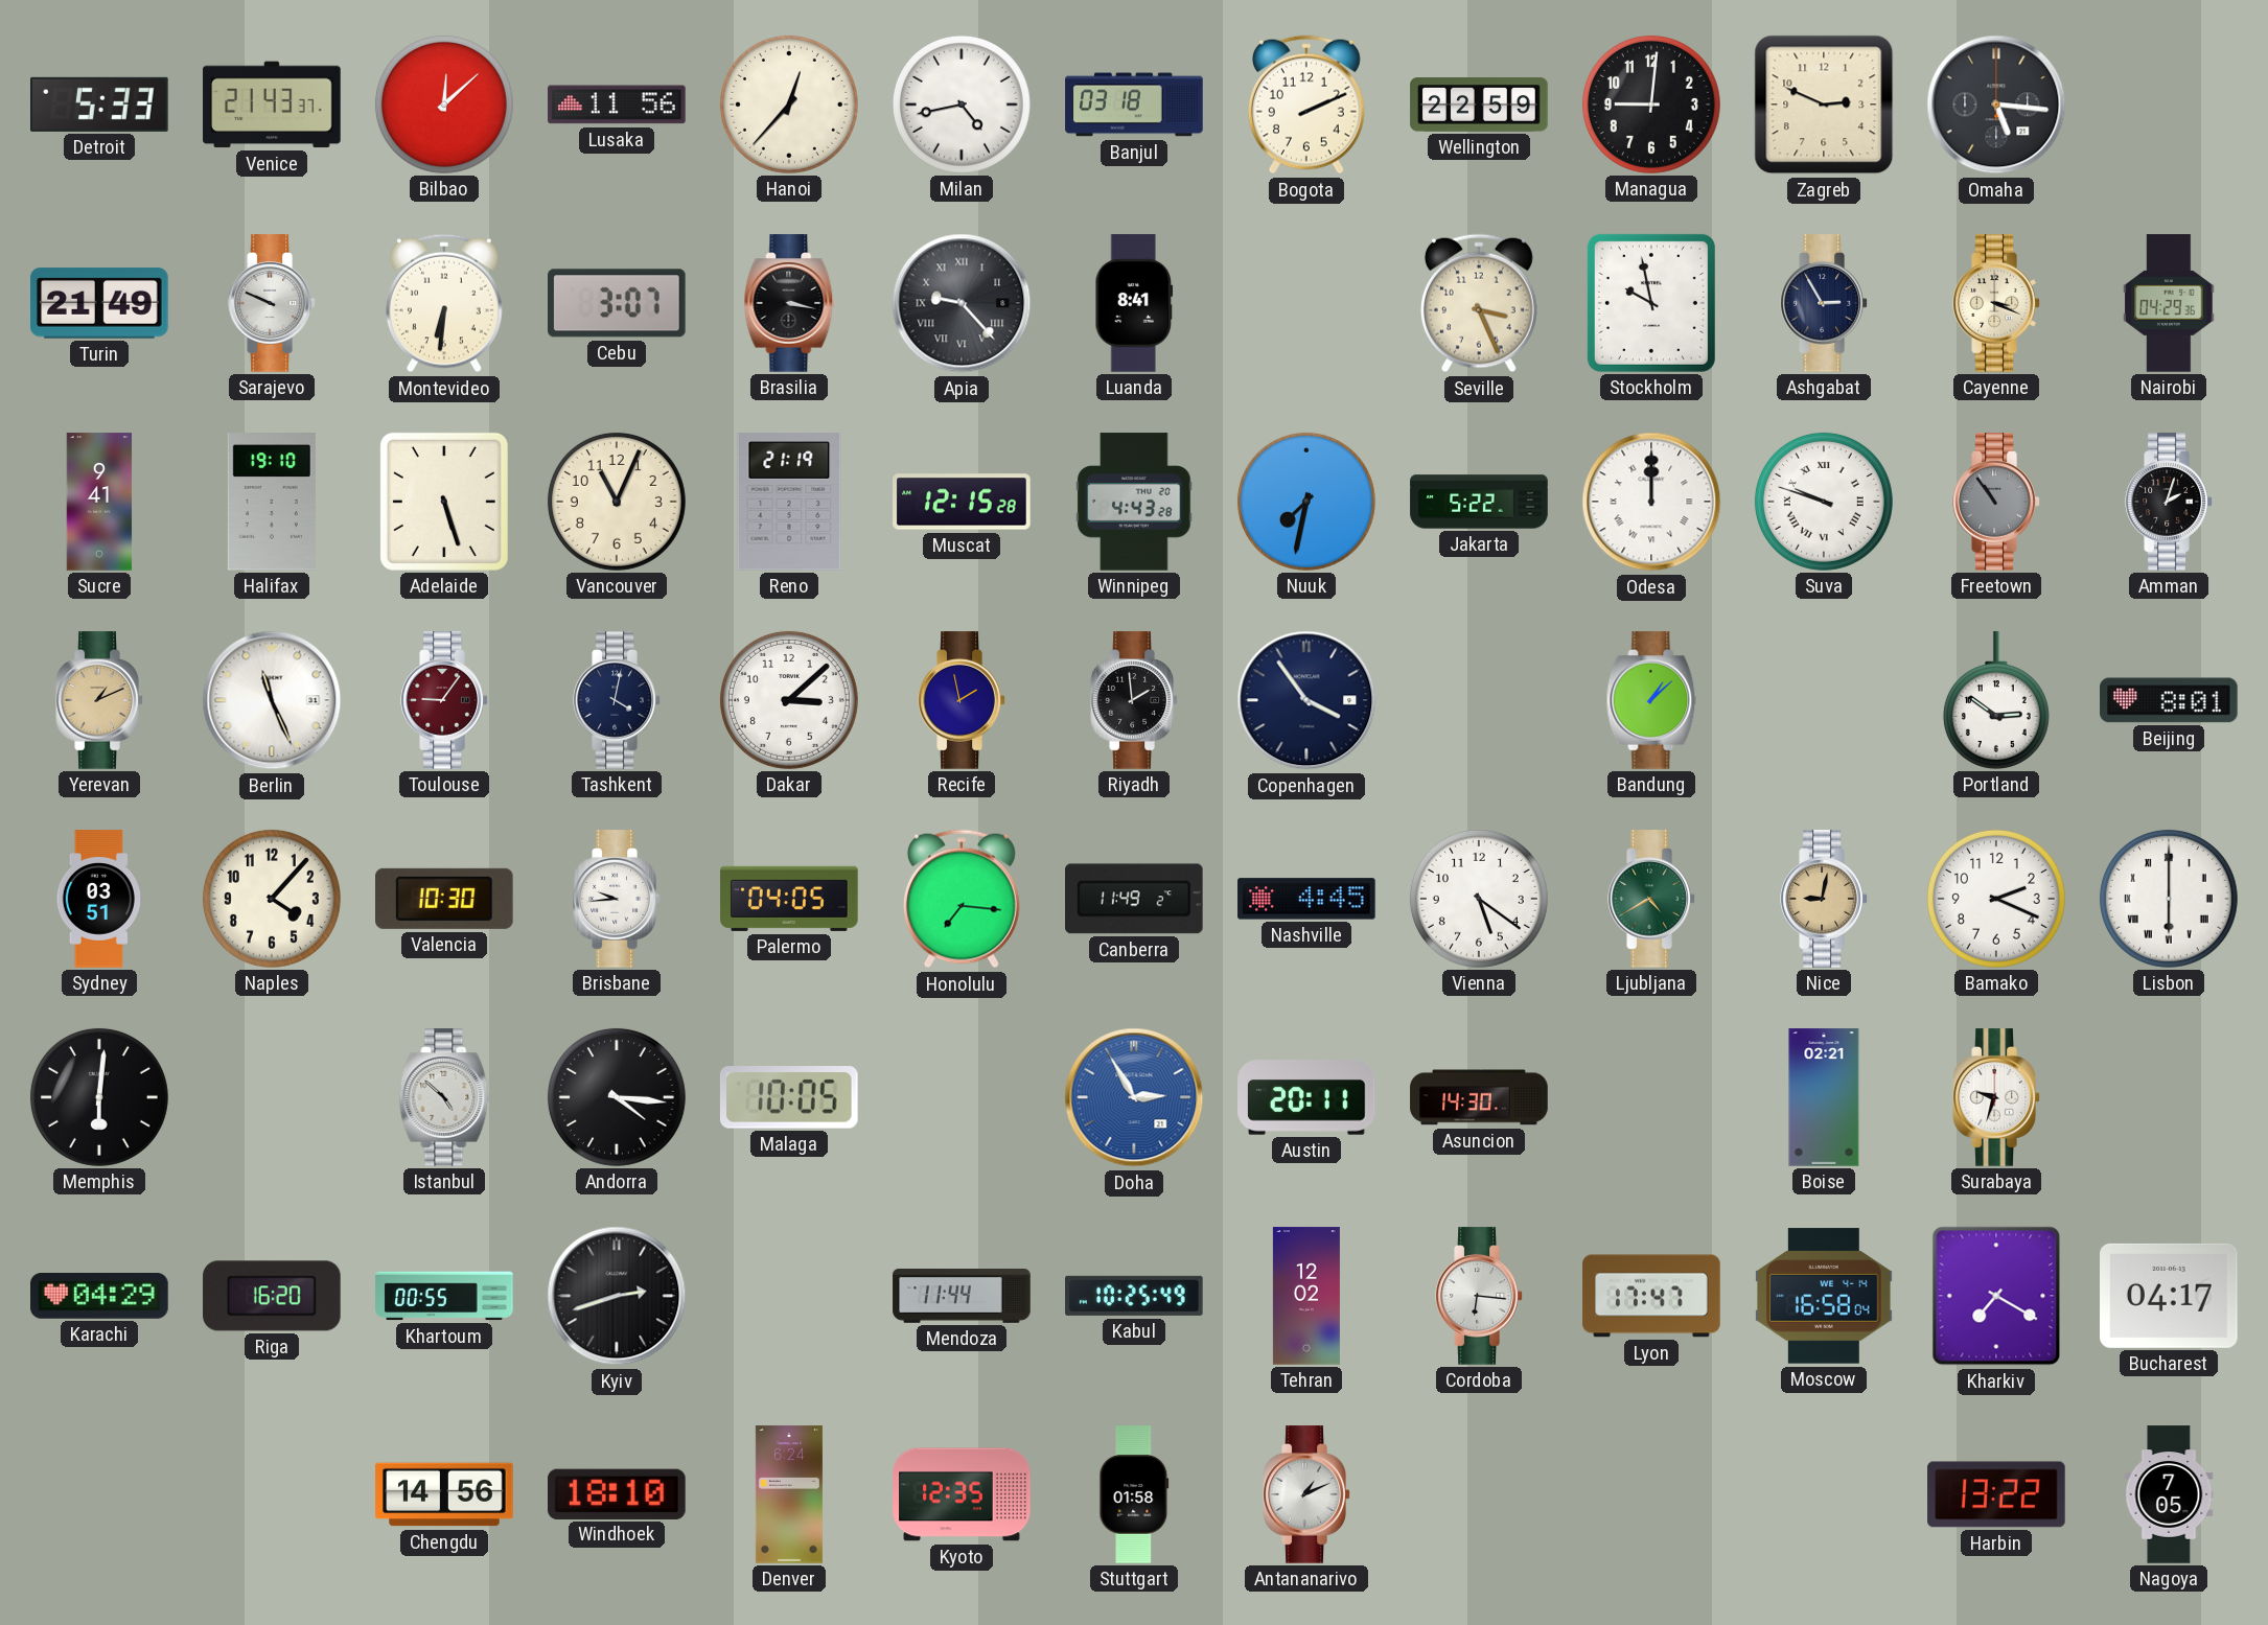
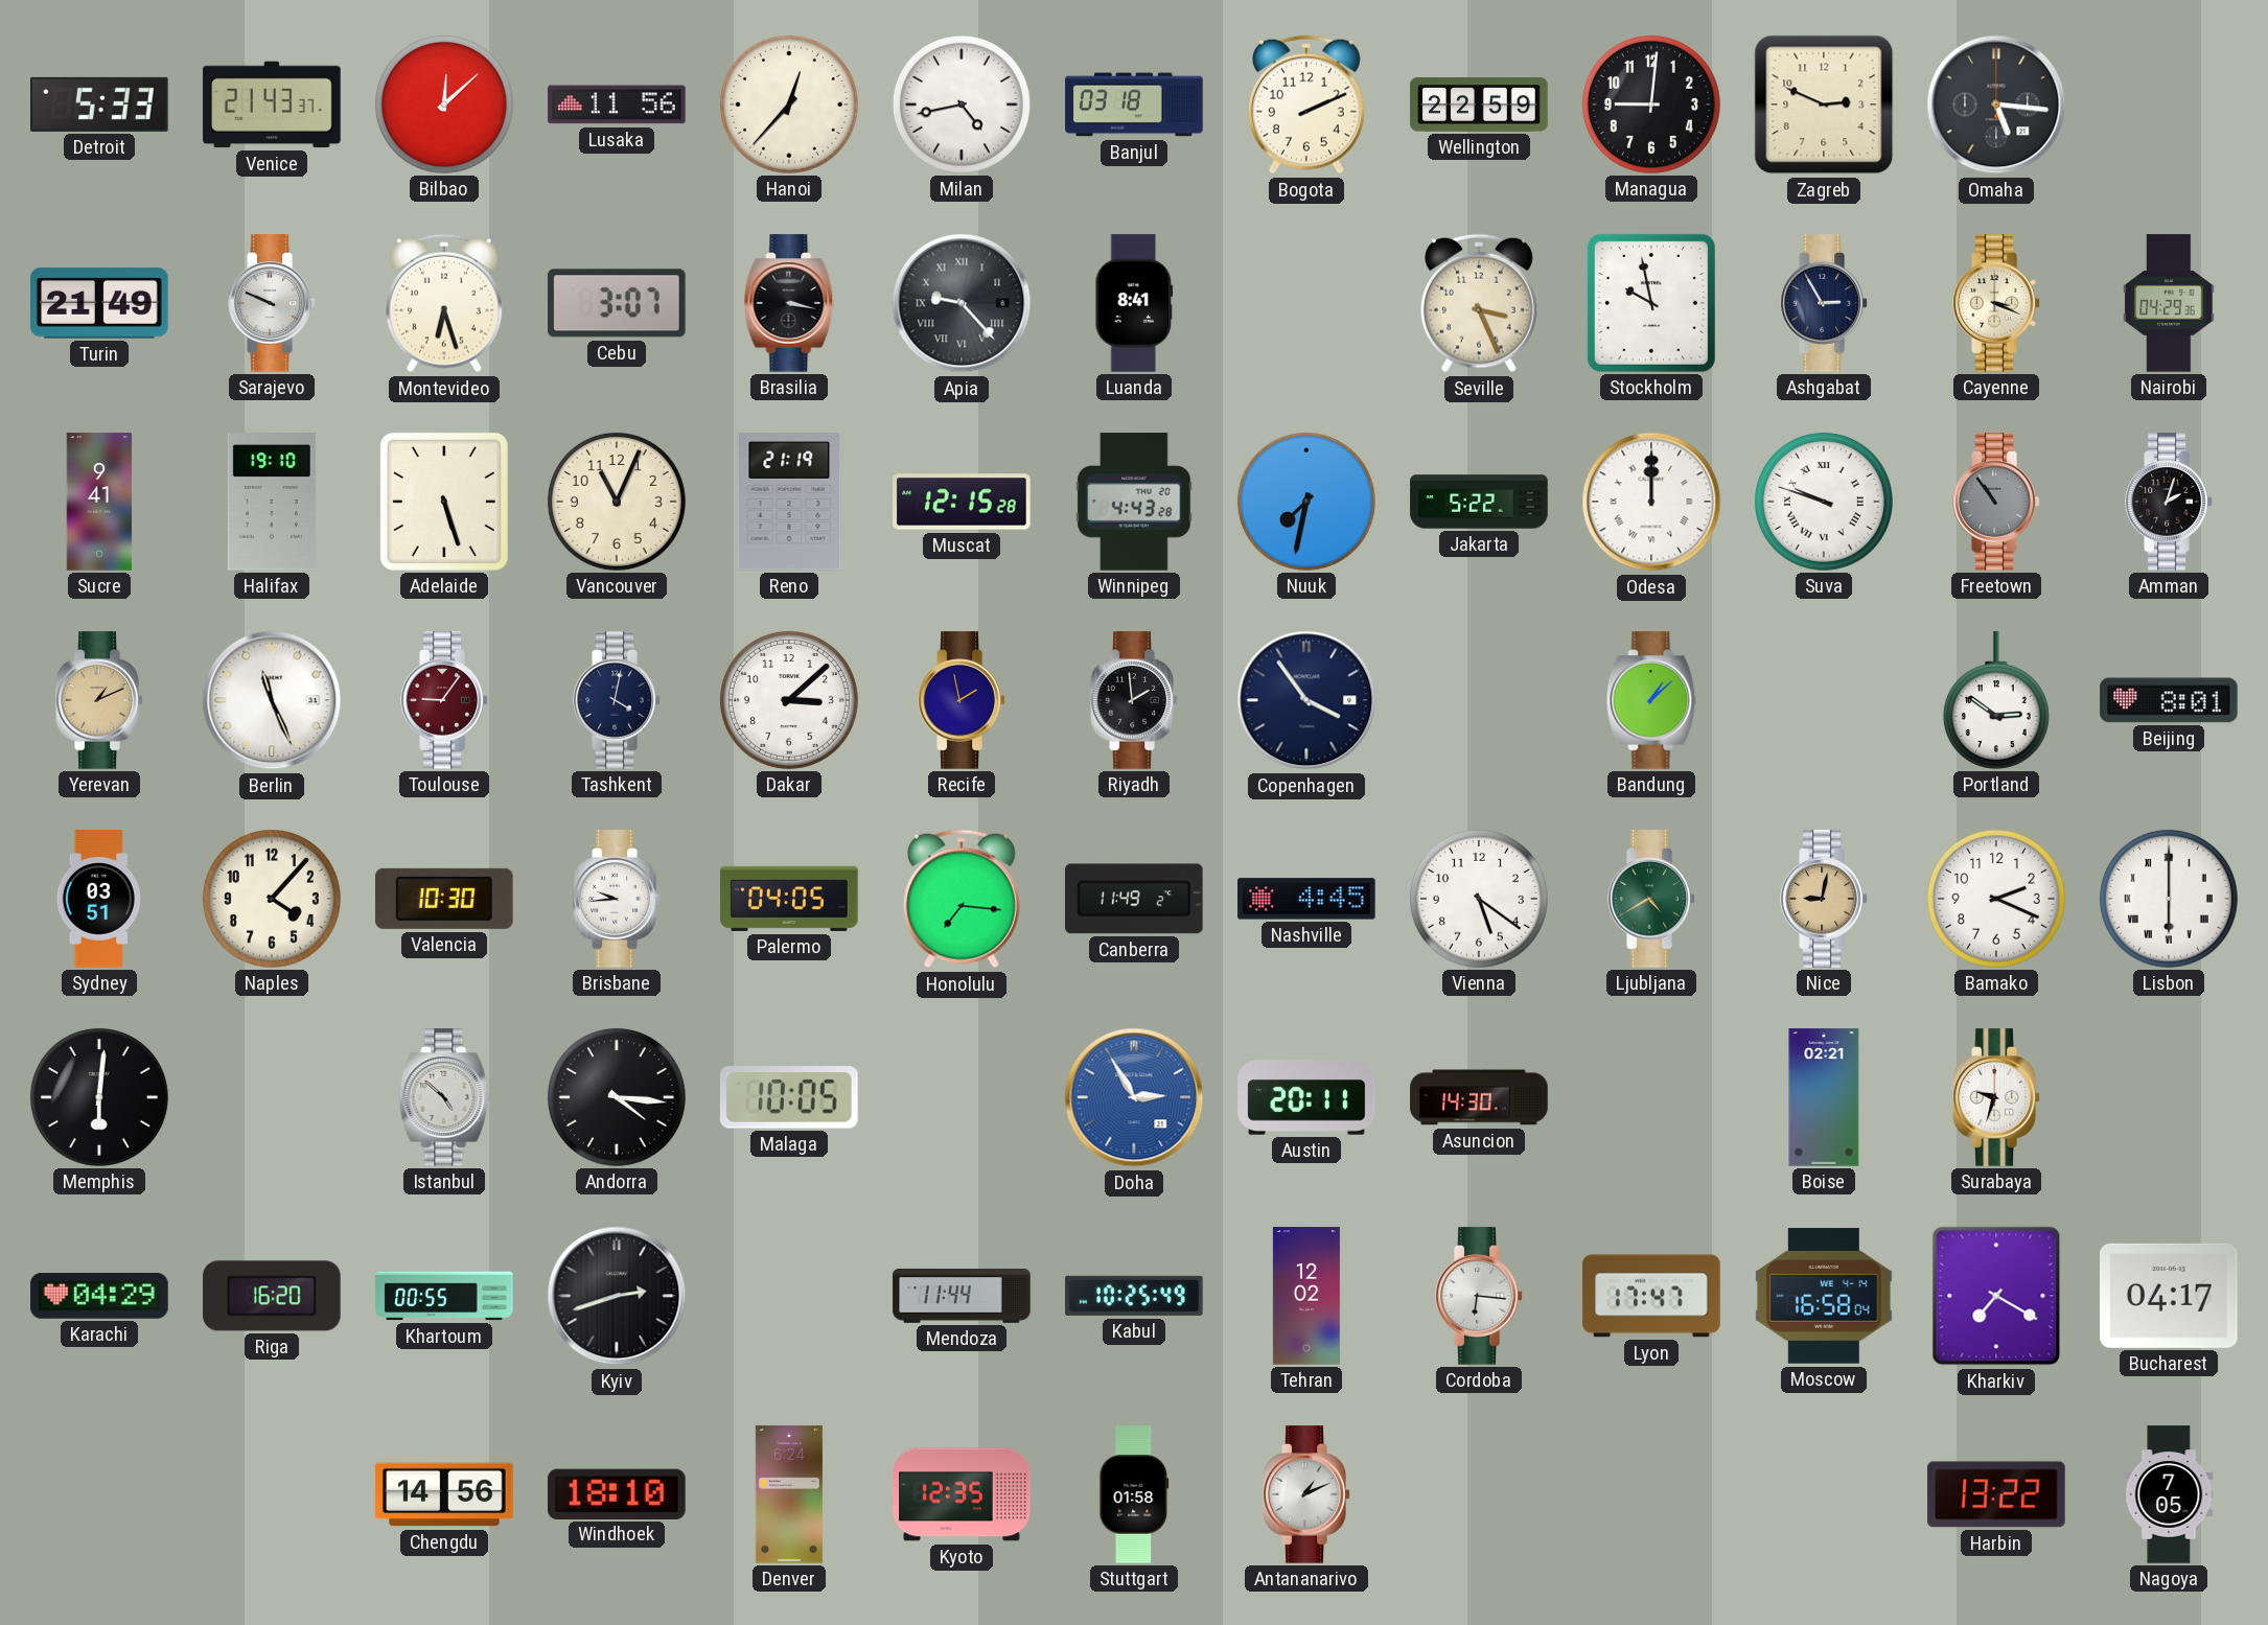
Montevideo: 6:31 -> 6:27
